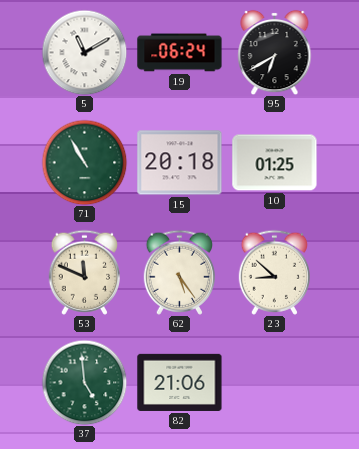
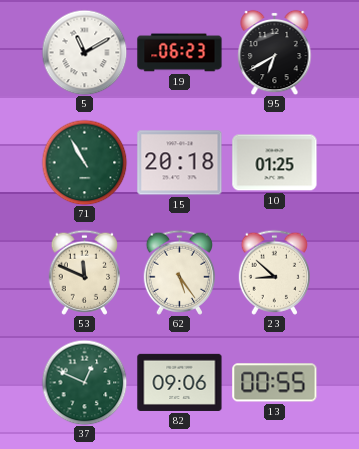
19: 06:24 -> 06:23
37: 4:59 -> 12:49
82: 21:06 -> 09:06
13: none -> 00:55
